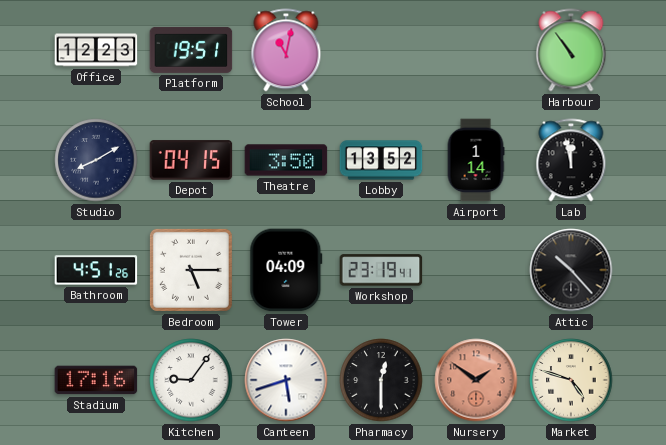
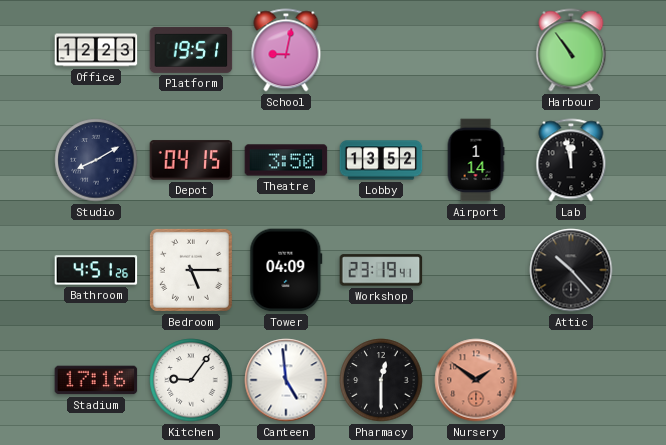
School: 11:02 -> 9:02
Canteen: 5:42 -> 4:59
Market: 4:48 -> none
